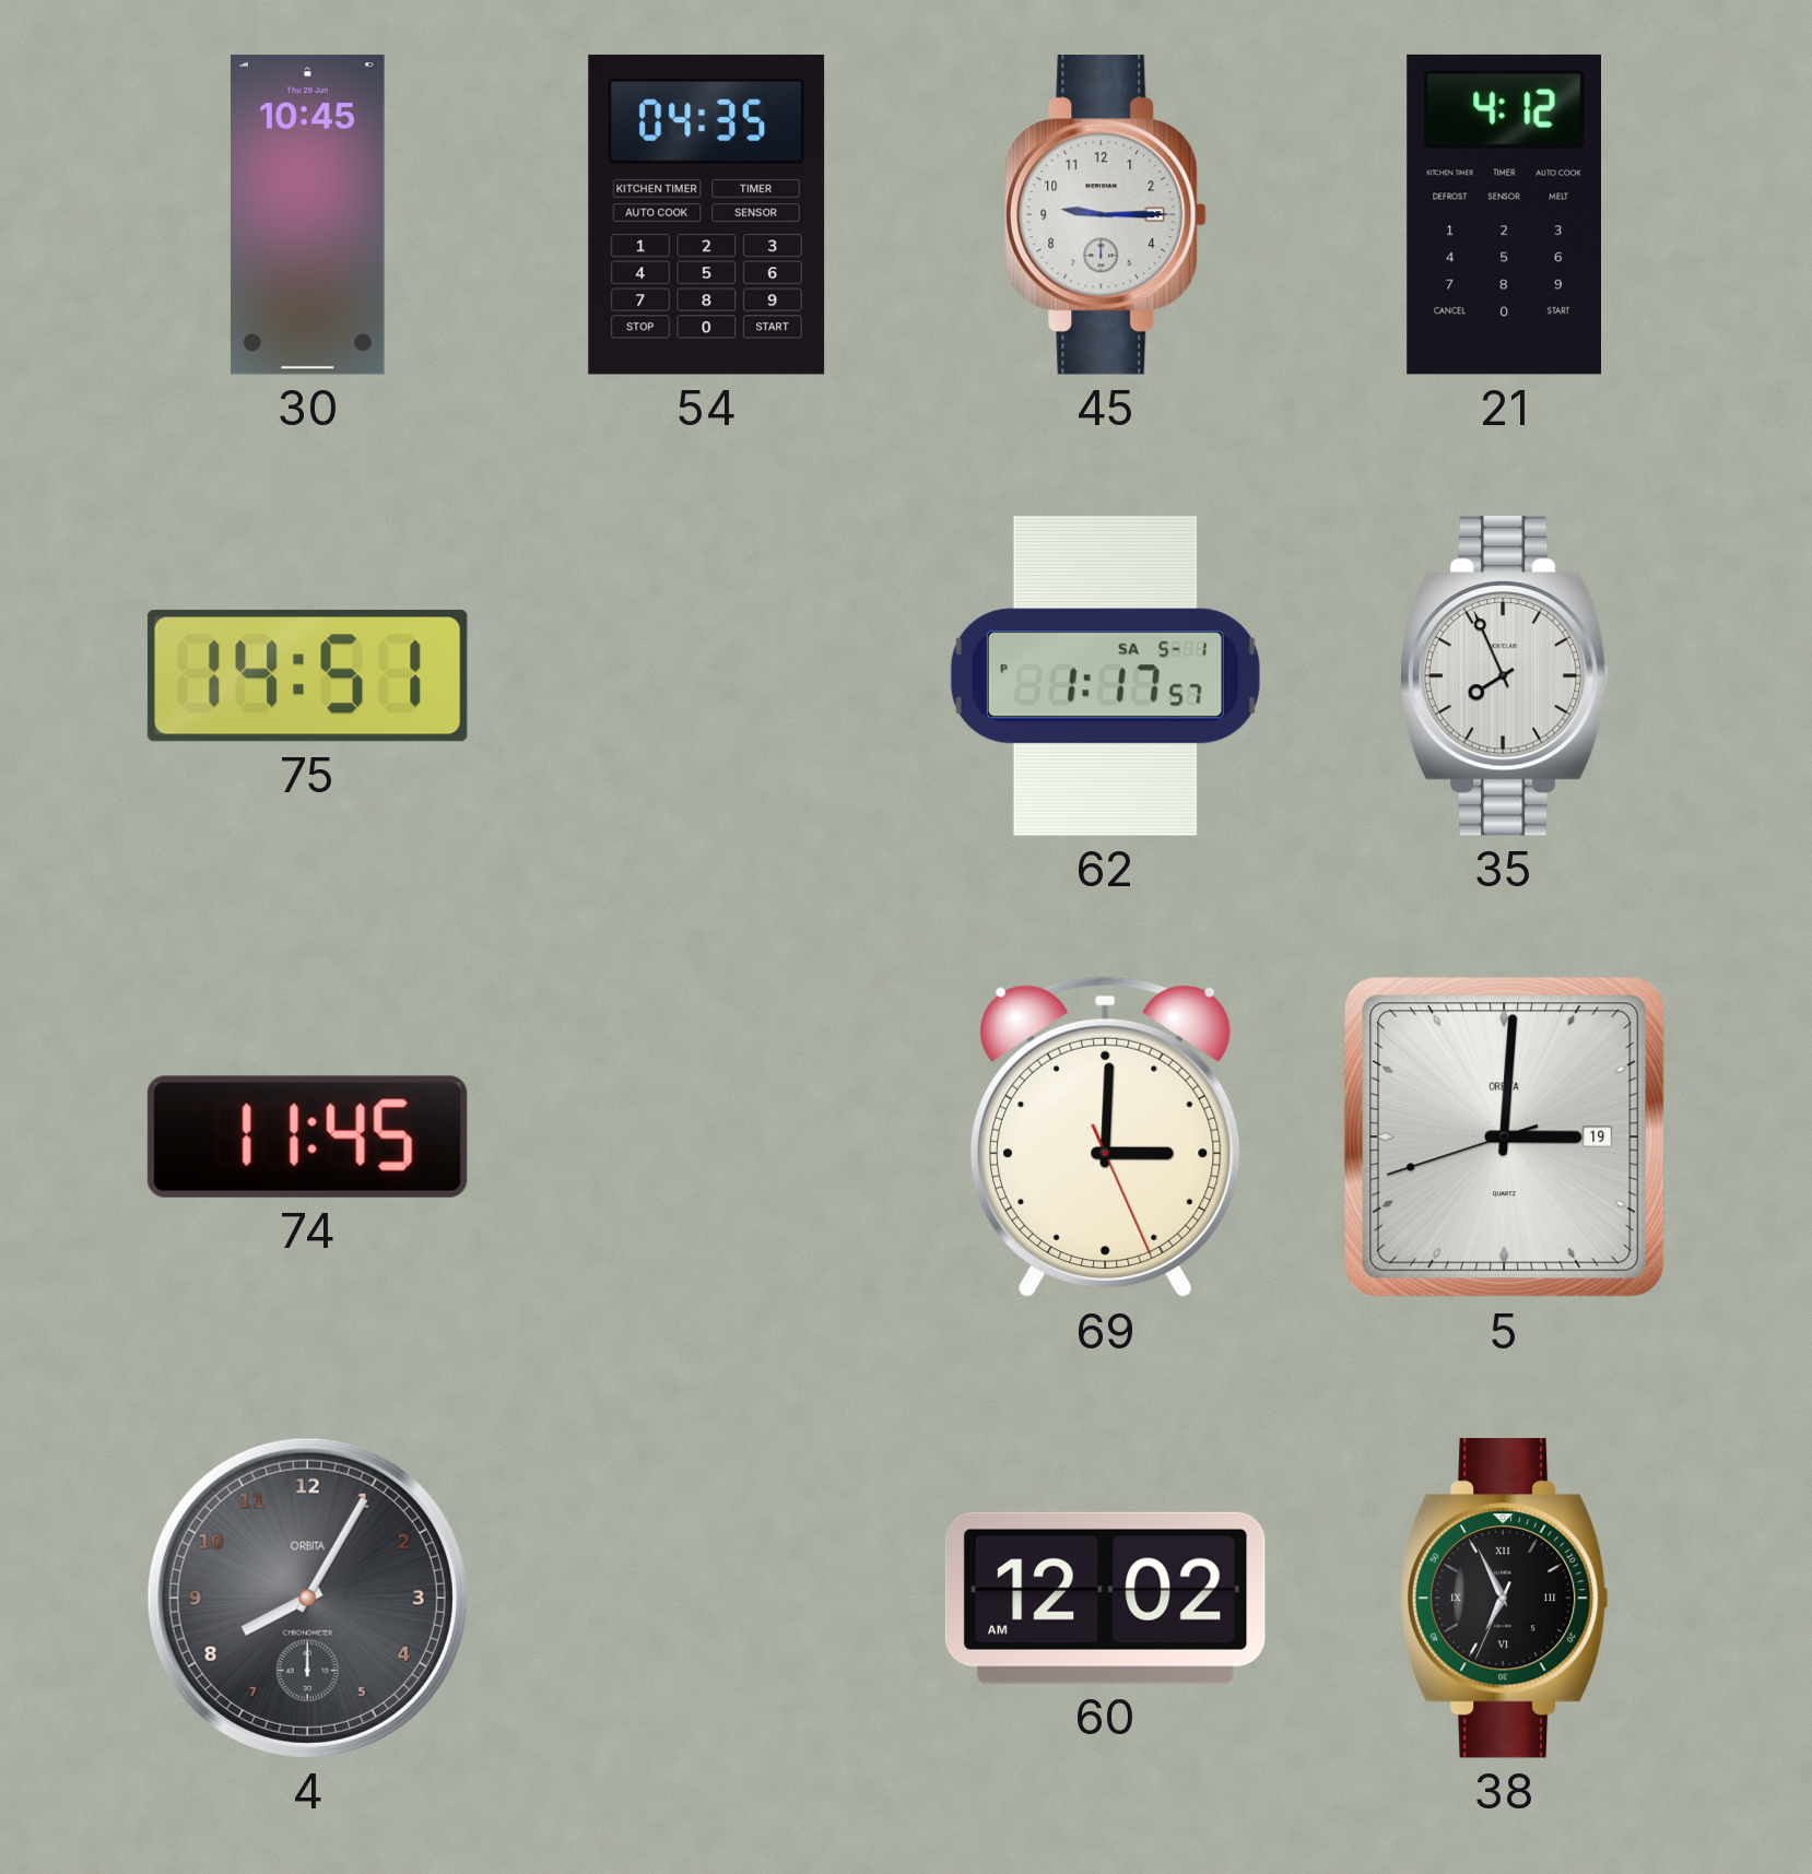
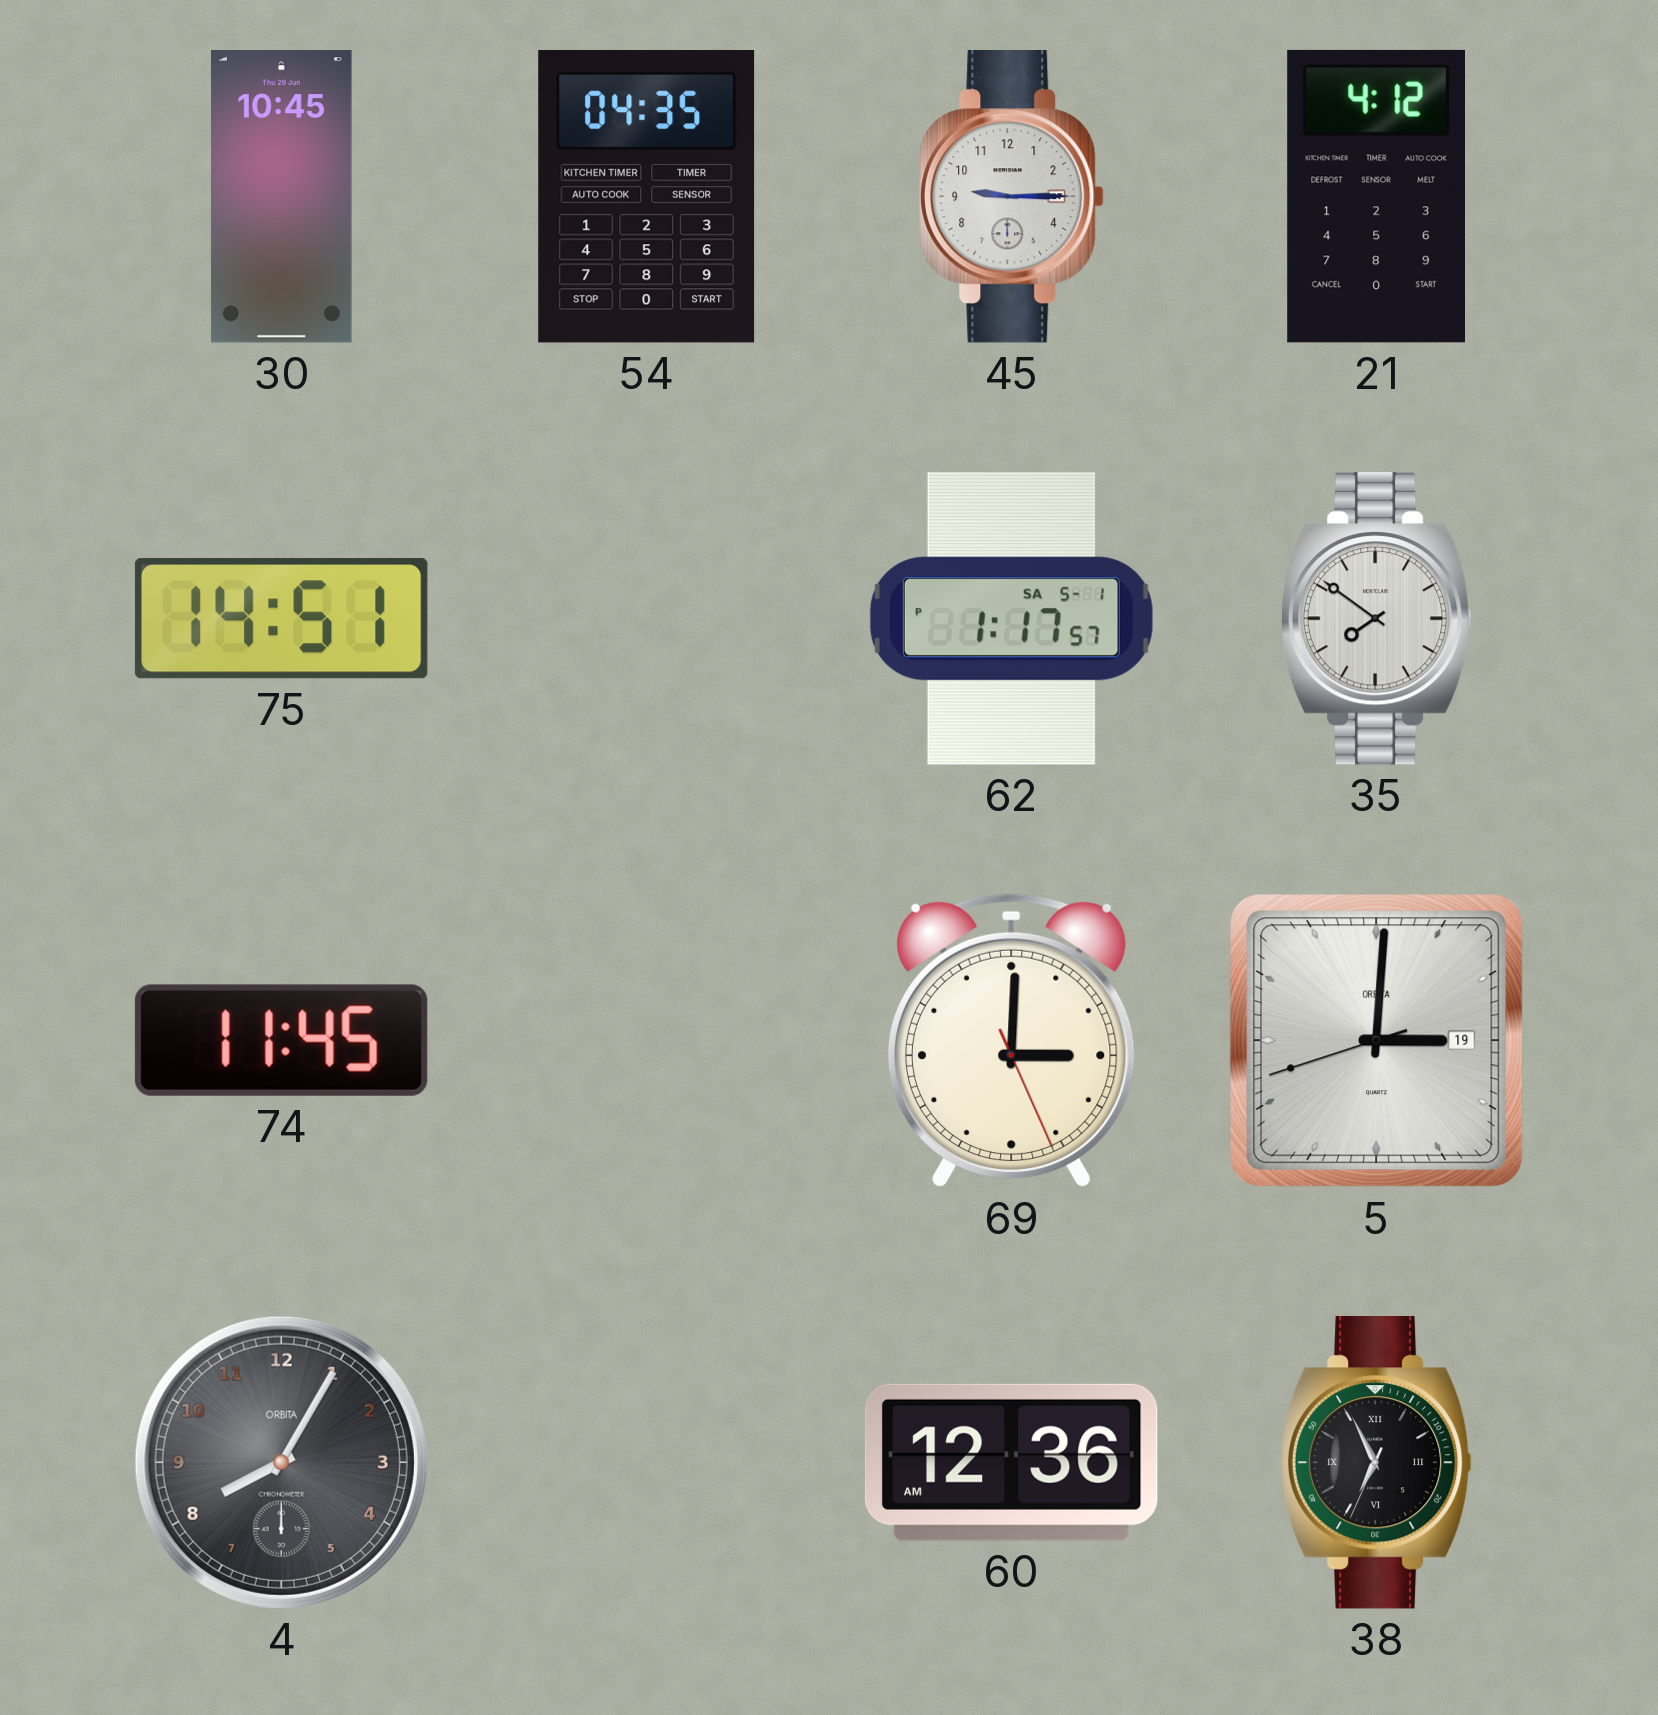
35: 7:56 -> 7:51
60: 12:02 -> 12:36
